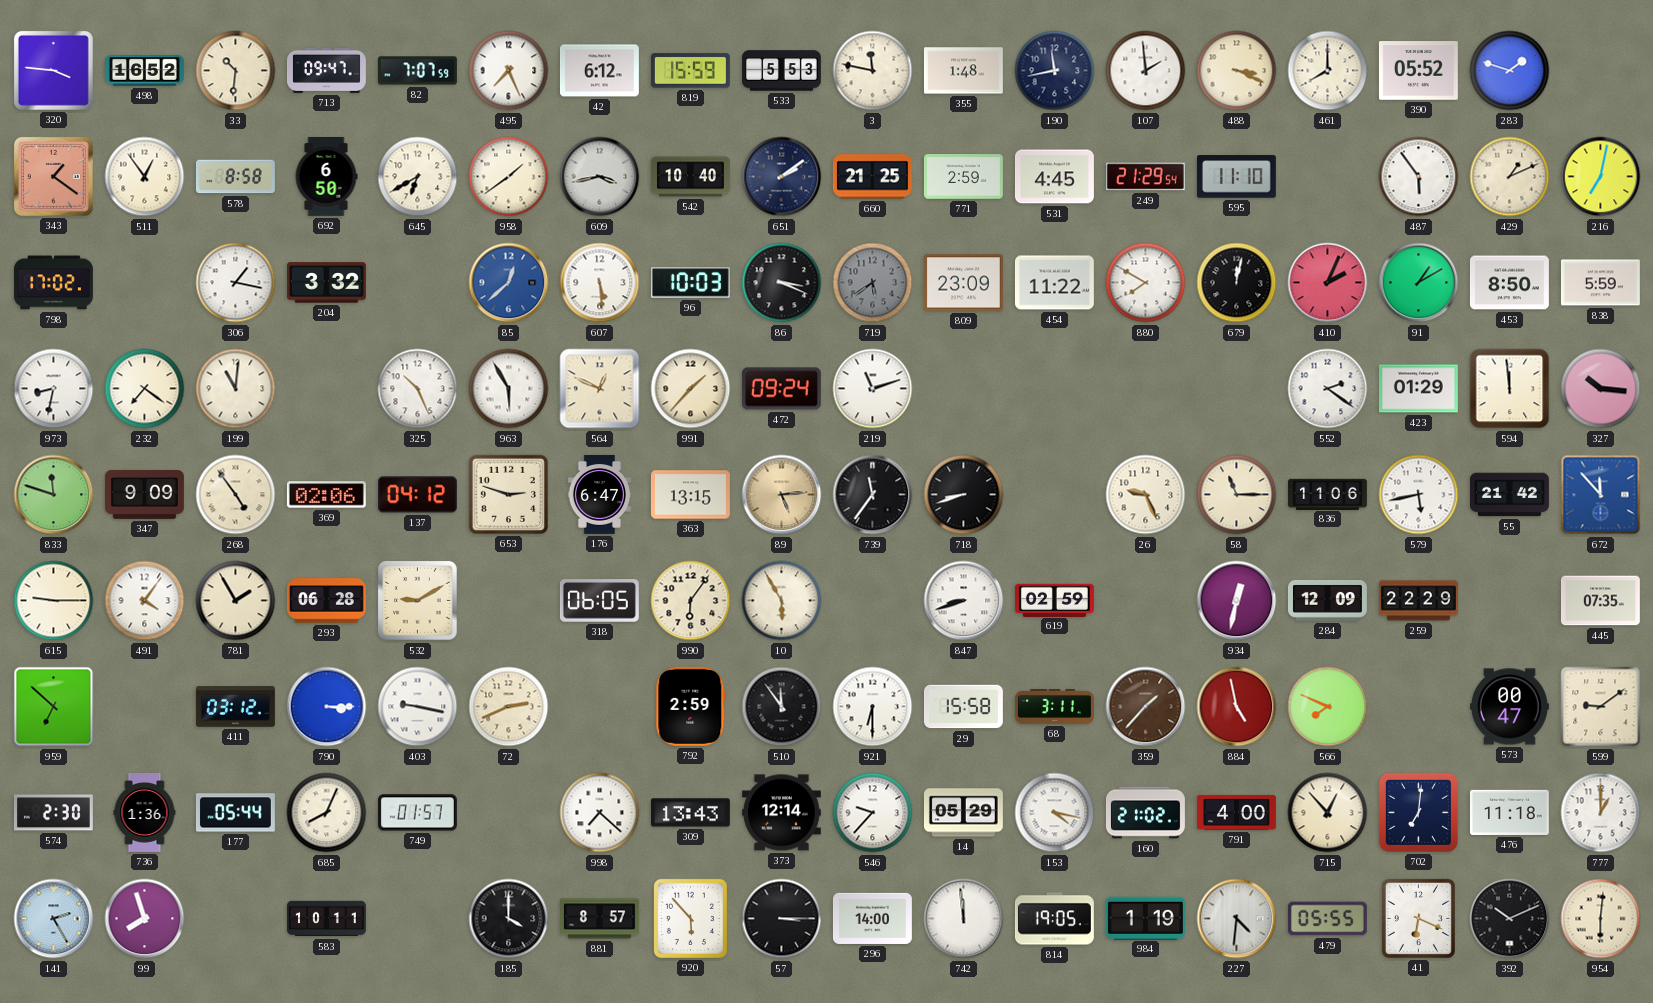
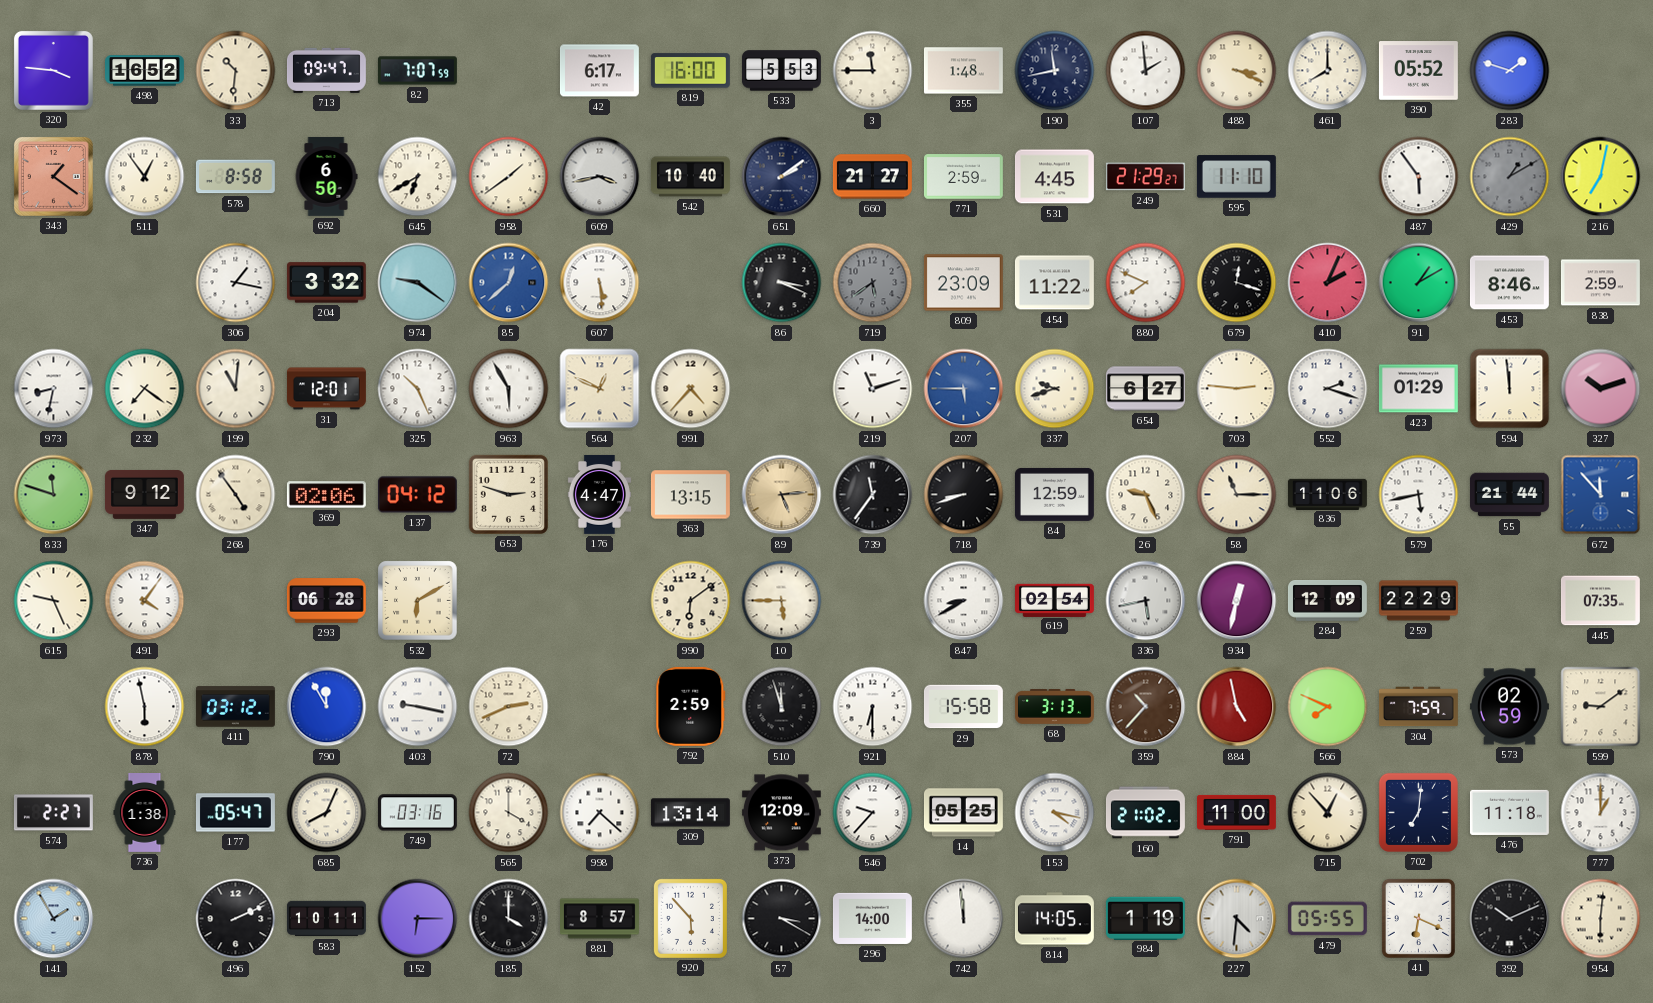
495: 7:26 -> none
42: 6:12 -> 6:17
819: 15:59 -> 16:00
3: 11:47 -> 11:45
660: 21:25 -> 21:27
249: 21:29:54 -> 21:29:27
429: 1:11 -> 1:10
429 dial: cream -> grey
798: 17:02 -> none
974: none -> 9:21
96: 10:03 -> none
880: 7:50 -> 7:49
679: 12:02 -> 12:18
453: 8:50 -> 8:46
838: 5:59 -> 2:59
31: none -> 12:01
991: 1:37 -> 4:37
472: 09:24 -> none
207: none -> 5:45
337: none -> 9:42
654: none -> 6:27
703: none -> 2:46
552: 2:21 -> 2:18
327: 10:16 -> 10:12
347: 9:09 -> 9:12
176: 6:47 -> 4:47
84: none -> 12:59
55: 21:42 -> 21:44
615: 9:15 -> 9:26
781: 1:55 -> none
532: 9:10 -> 6:10
318: 06:05 -> none
990: 6:06 -> 6:09
10: 5:55 -> 5:45
847: 8:42 -> 8:40
619: 02:59 -> 02:54
336: none -> 5:43
959: 6:52 -> none
878: none -> 5:58
790: 3:15 -> 11:55
510: 11:54 -> 11:57
68: 3:11 -> 3:13
359: 1:37 -> 10:37
304: none -> 7:59
573: 00:47 -> 02:59
574: 2:30 -> 2:27
736: 1:36 -> 1:38
177: 05:44 -> 05:47
749: 01:57 -> 03:16
565: none -> 4:00
309: 13:43 -> 13:14
373: 12:14 -> 12:09
14: 05:29 -> 05:25
791: 4:00 -> 11:00
141: 2:25 -> 1:55
99: 7:57 -> none
496: none -> 2:11
152: none -> 6:15
57: 3:15 -> 3:20
814: 19:05 -> 14:05
